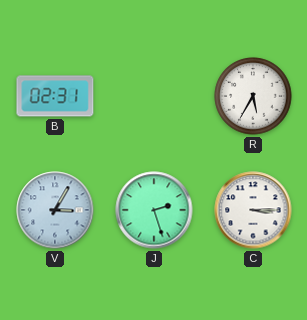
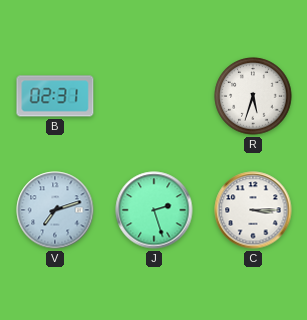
R: 5:35 -> 5:33
V: 3:05 -> 7:12
